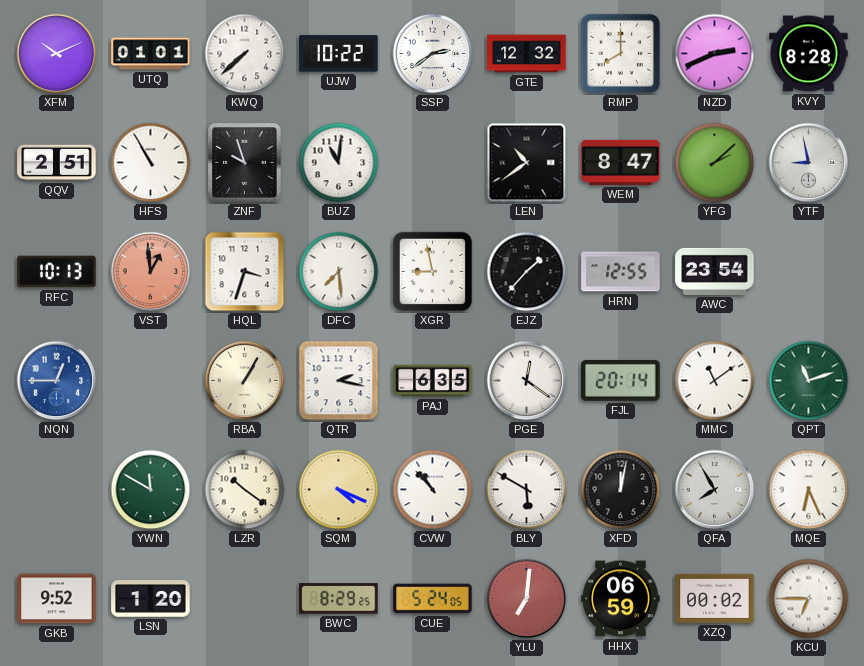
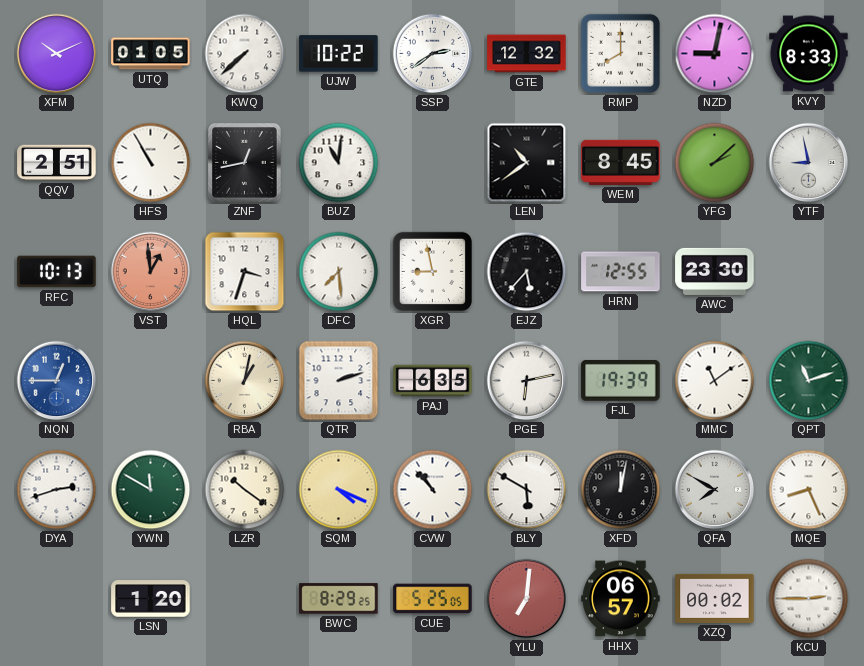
UTQ: 01:01 -> 01:05
NZD: 2:41 -> 9:02
KVY: 8:28 -> 8:33
ZNF: 9:57 -> 12:43
WEM: 8:47 -> 8:45
EJZ: 1:37 -> 5:37
AWC: 23:54 -> 23:30
RBA: 1:05 -> 1:02
QTR: 2:17 -> 2:12
PGE: 12:21 -> 6:13
FJL: 20:14 -> 19:39
DYA: none -> 2:42
QFA: 7:55 -> 7:50
MQE: 6:26 -> 8:26
GKB: 9:52 -> none
CUE: 5:24 -> 5:25
HHX: 06:59 -> 06:57
KCU: 6:45 -> 2:45
